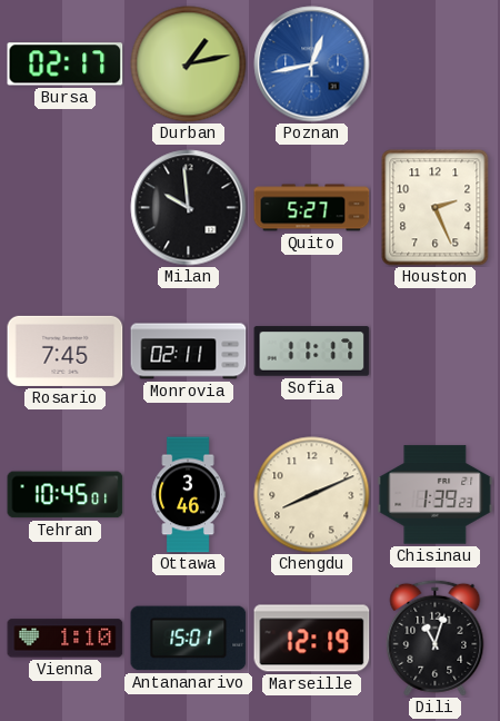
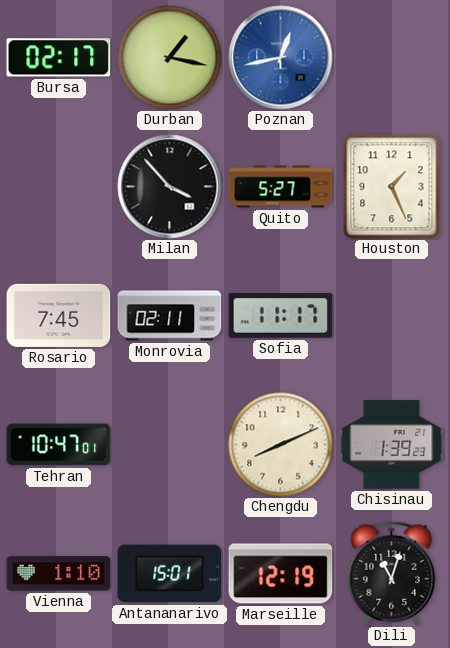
Durban: 1:13 -> 1:17
Milan: 9:59 -> 3:53
Houston: 2:26 -> 1:26
Tehran: 10:45 -> 10:47
Ottawa: 3:46 -> none
